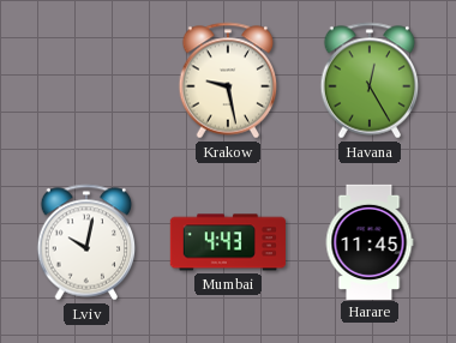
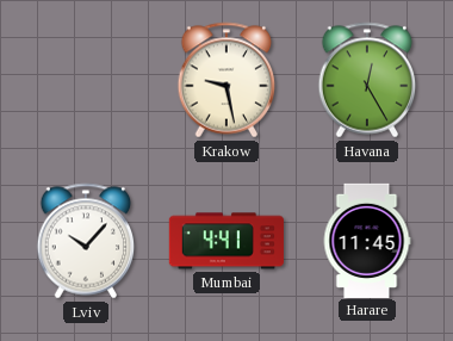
Lviv: 10:02 -> 10:07
Mumbai: 4:43 -> 4:41
